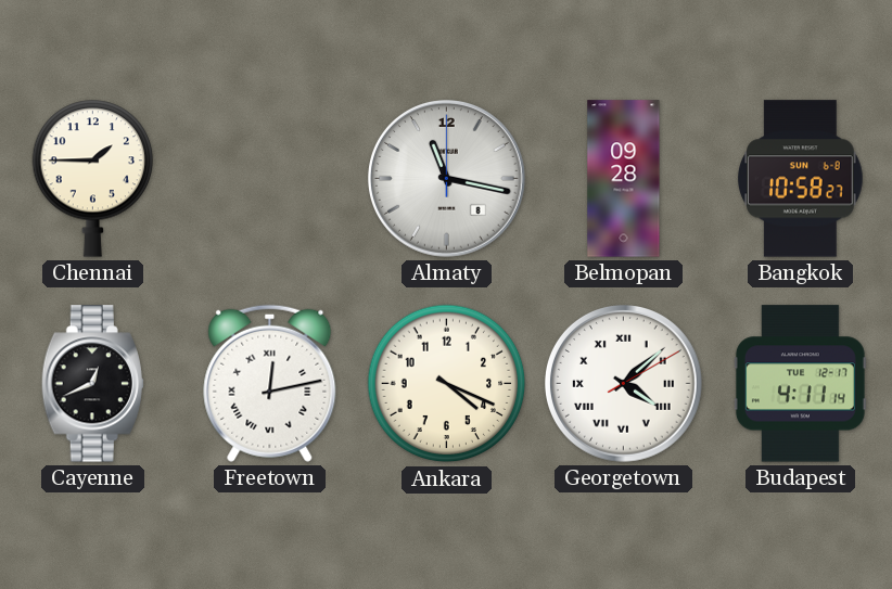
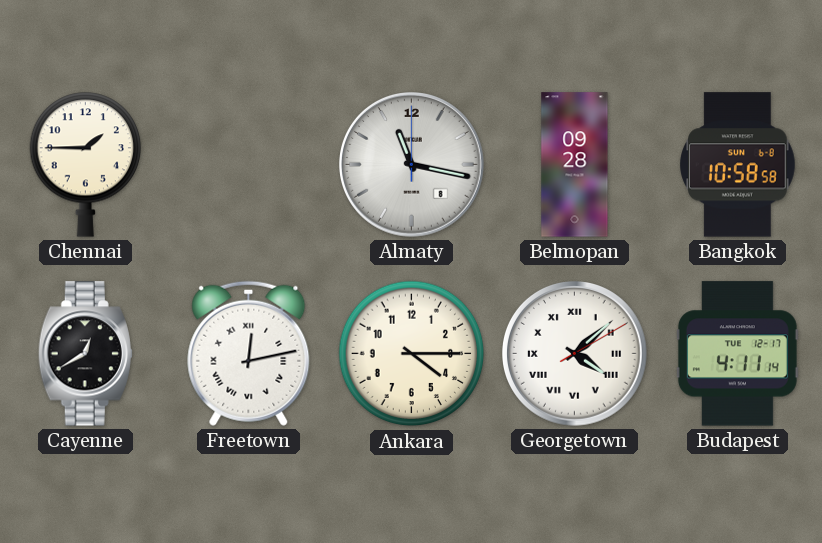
Bangkok: 10:58:27 -> 10:58:58
Cayenne: 12:41 -> 12:40
Ankara: 4:19 -> 4:15
